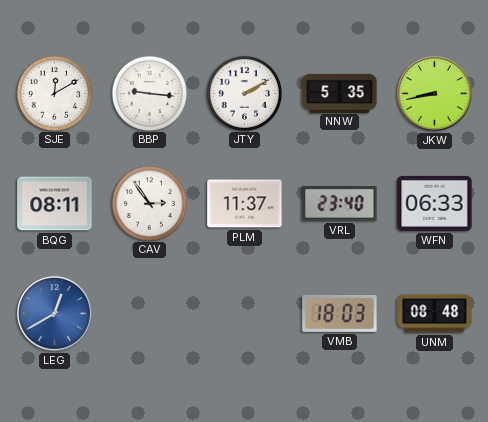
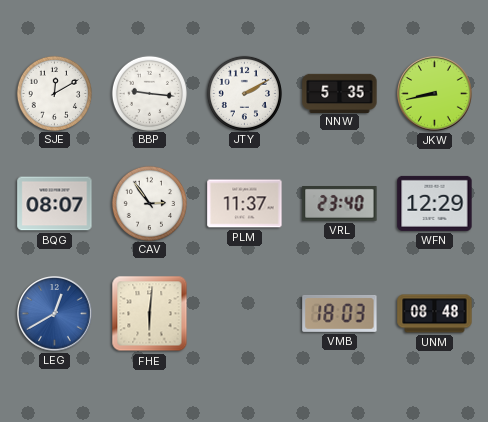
BQG: 08:11 -> 08:07
WFN: 06:33 -> 12:29
FHE: none -> 6:01
